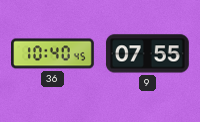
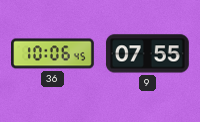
36: 10:40 -> 10:06
